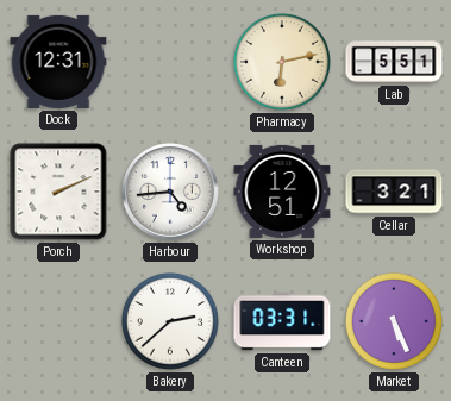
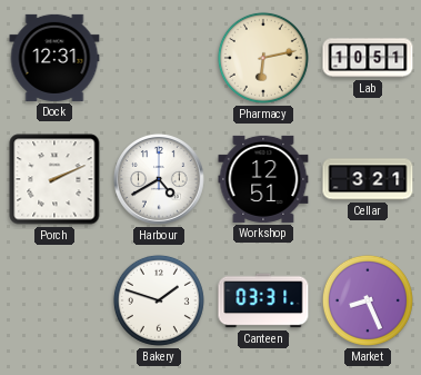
Lab: 5:51 -> 10:51
Harbour: 4:44 -> 4:40
Bakery: 2:38 -> 1:48
Market: 5:26 -> 8:26
